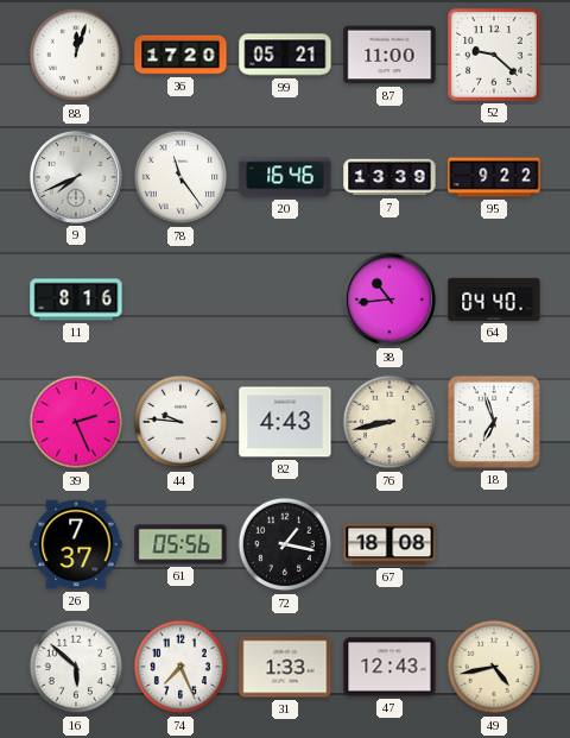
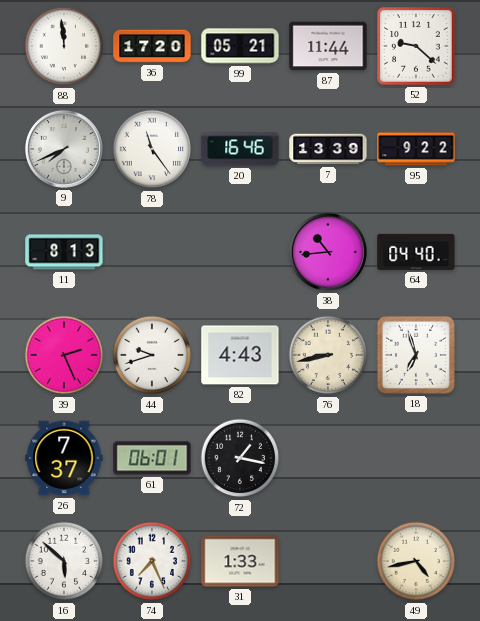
88: 12:03 -> 11:59
87: 11:00 -> 11:44
11: 8:16 -> 8:13
44: 9:46 -> 9:42
61: 05:56 -> 06:01
67: 18:08 -> none
47: 12:43 -> none
